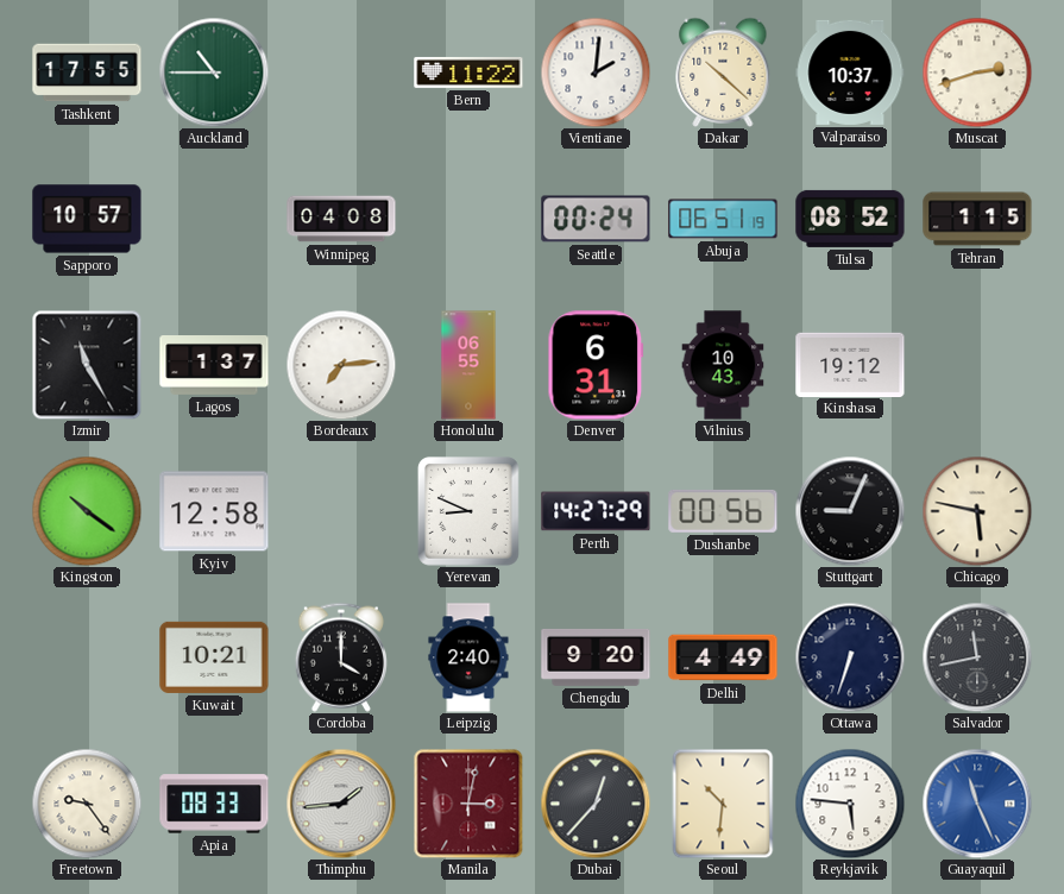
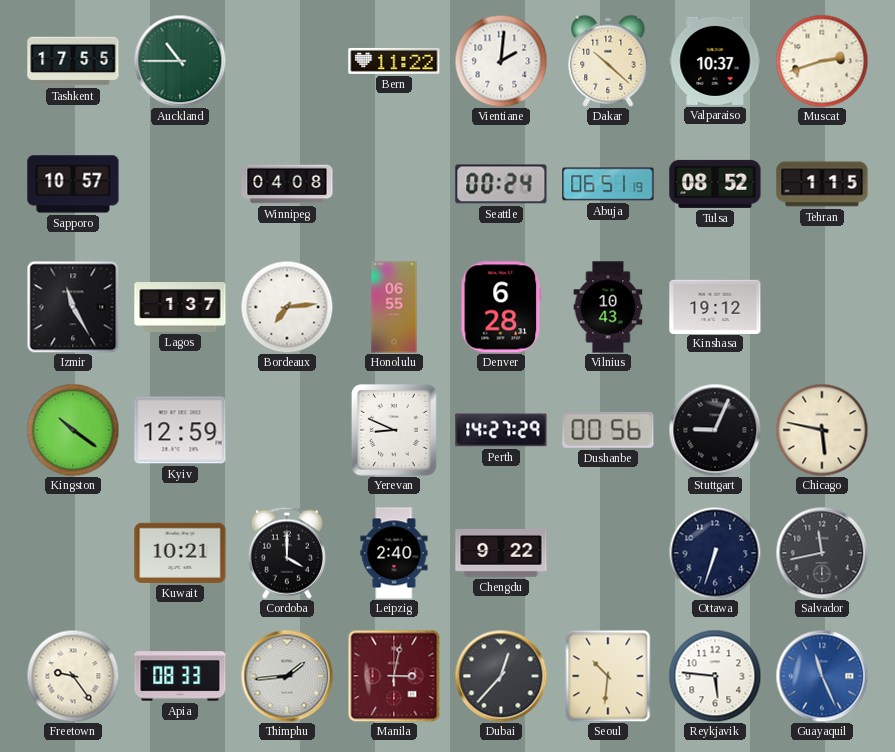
Denver: 6:31 -> 6:28
Kyiv: 12:58 -> 12:59
Chengdu: 9:20 -> 9:22
Delhi: 4:49 -> none
